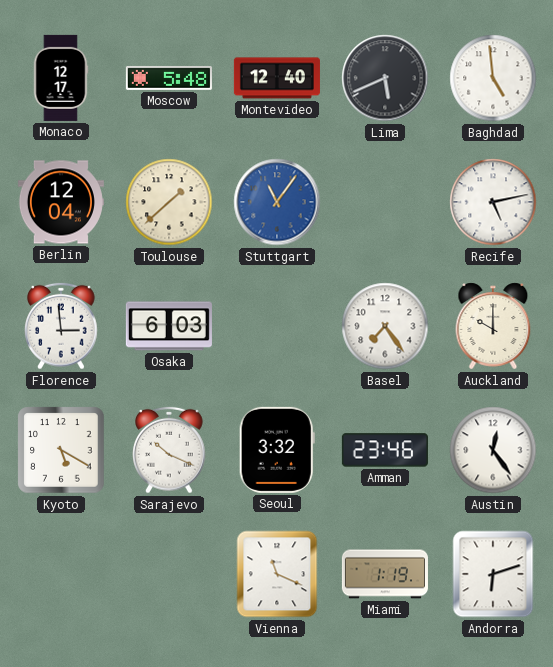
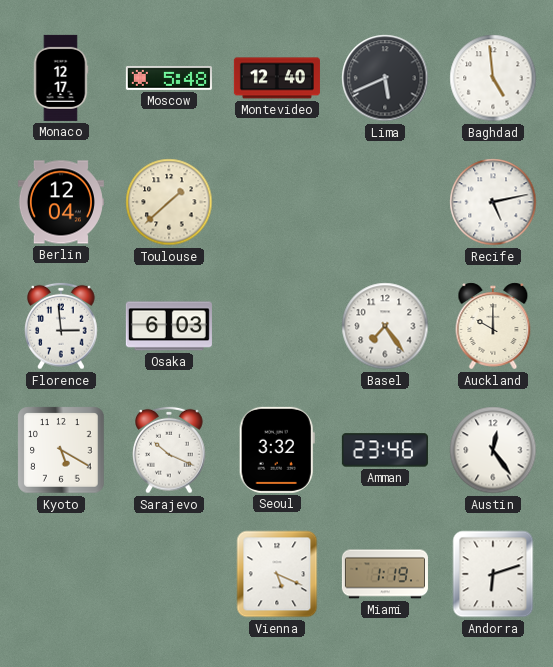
Stuttgart: 11:06 -> none
Vienna: 11:19 -> 5:19
